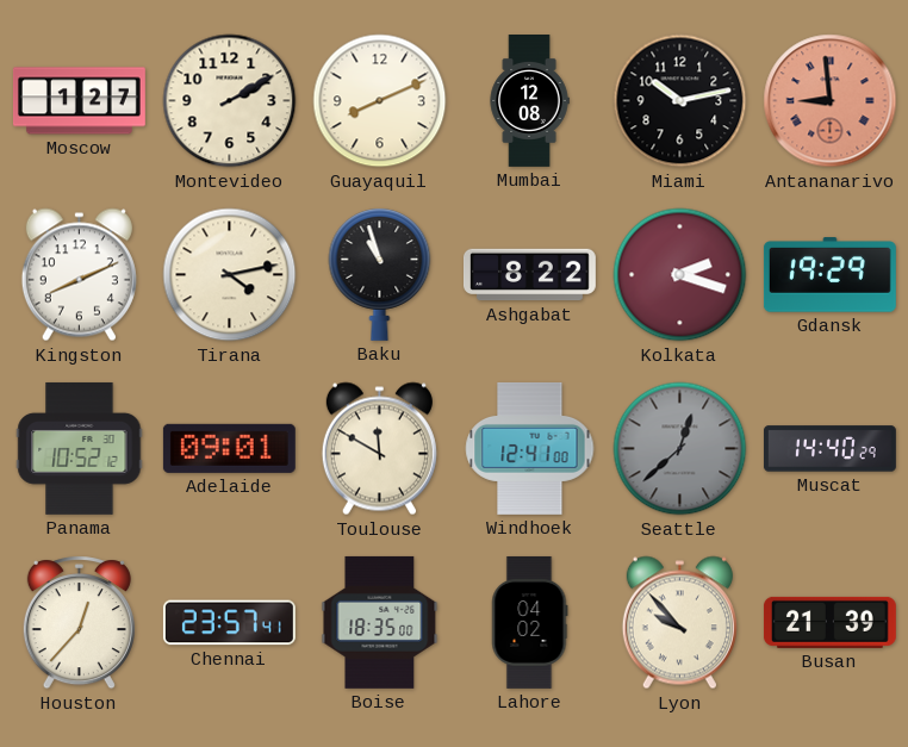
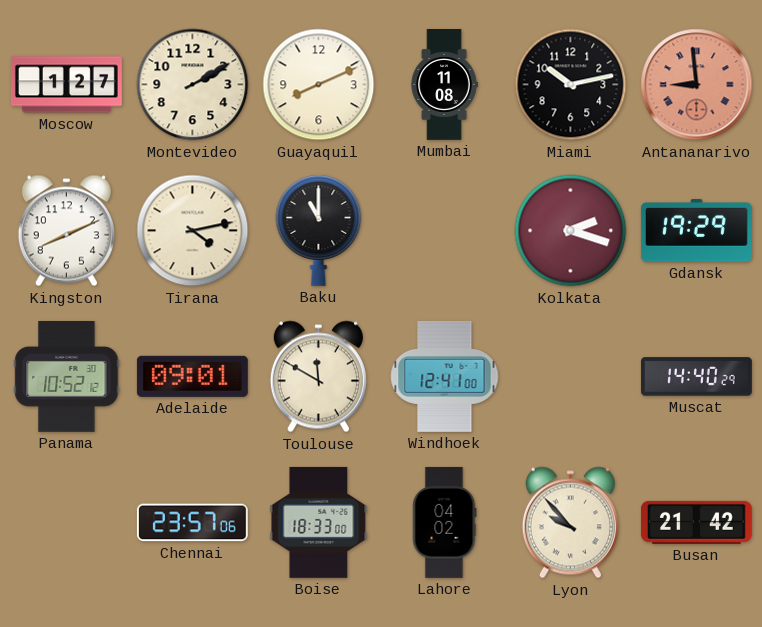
Mumbai: 12:08 -> 11:08
Baku: 10:57 -> 11:00
Ashgabat: 8:22 -> none
Seattle: 12:38 -> none
Houston: 12:37 -> none
Chennai: 23:57:41 -> 23:57:06
Boise: 18:35 -> 18:33
Busan: 21:39 -> 21:42
